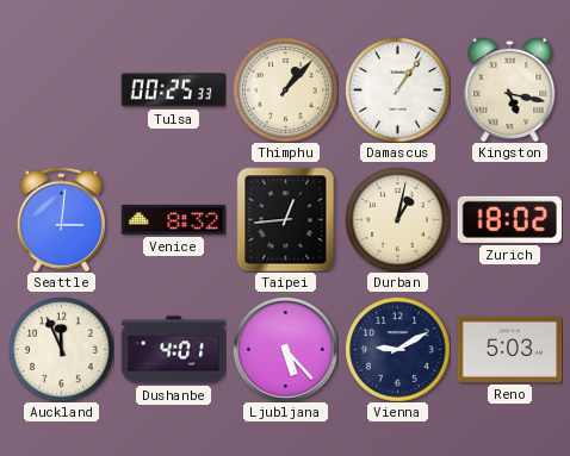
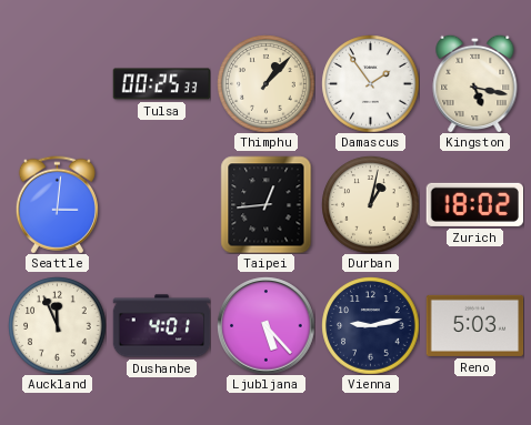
Damascus: 1:06 -> 1:54
Venice: 8:32 -> none
Vienna: 9:10 -> 9:13
